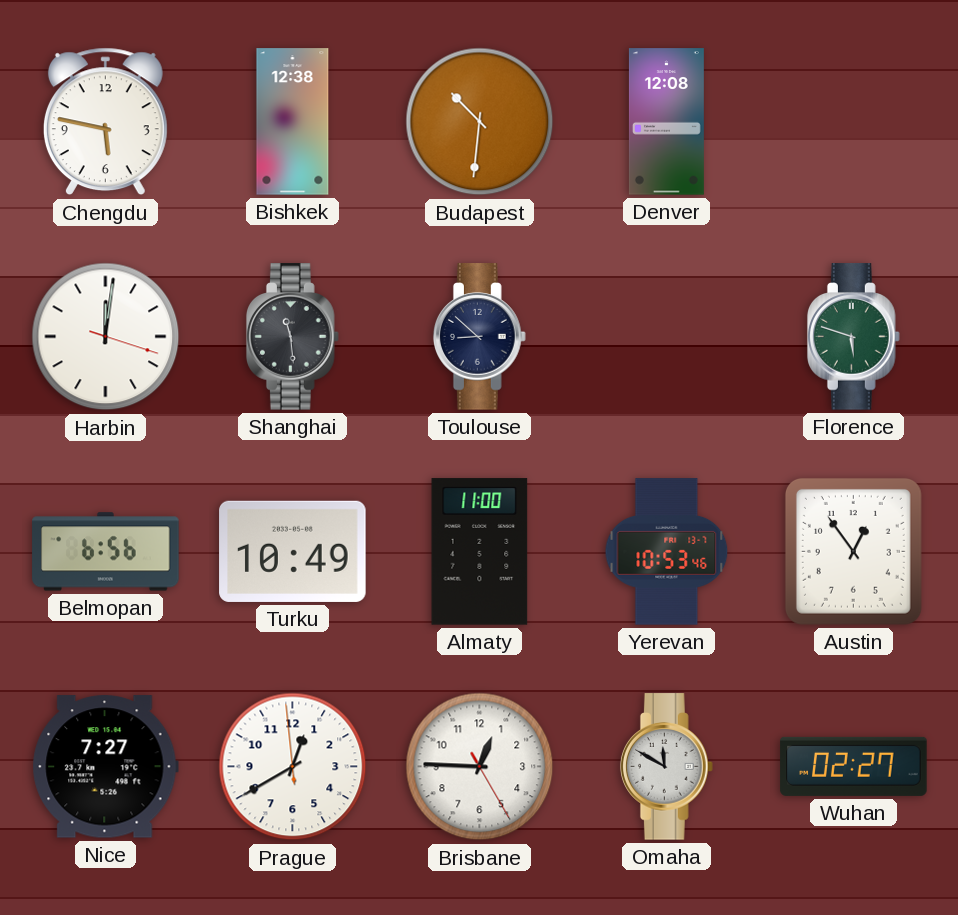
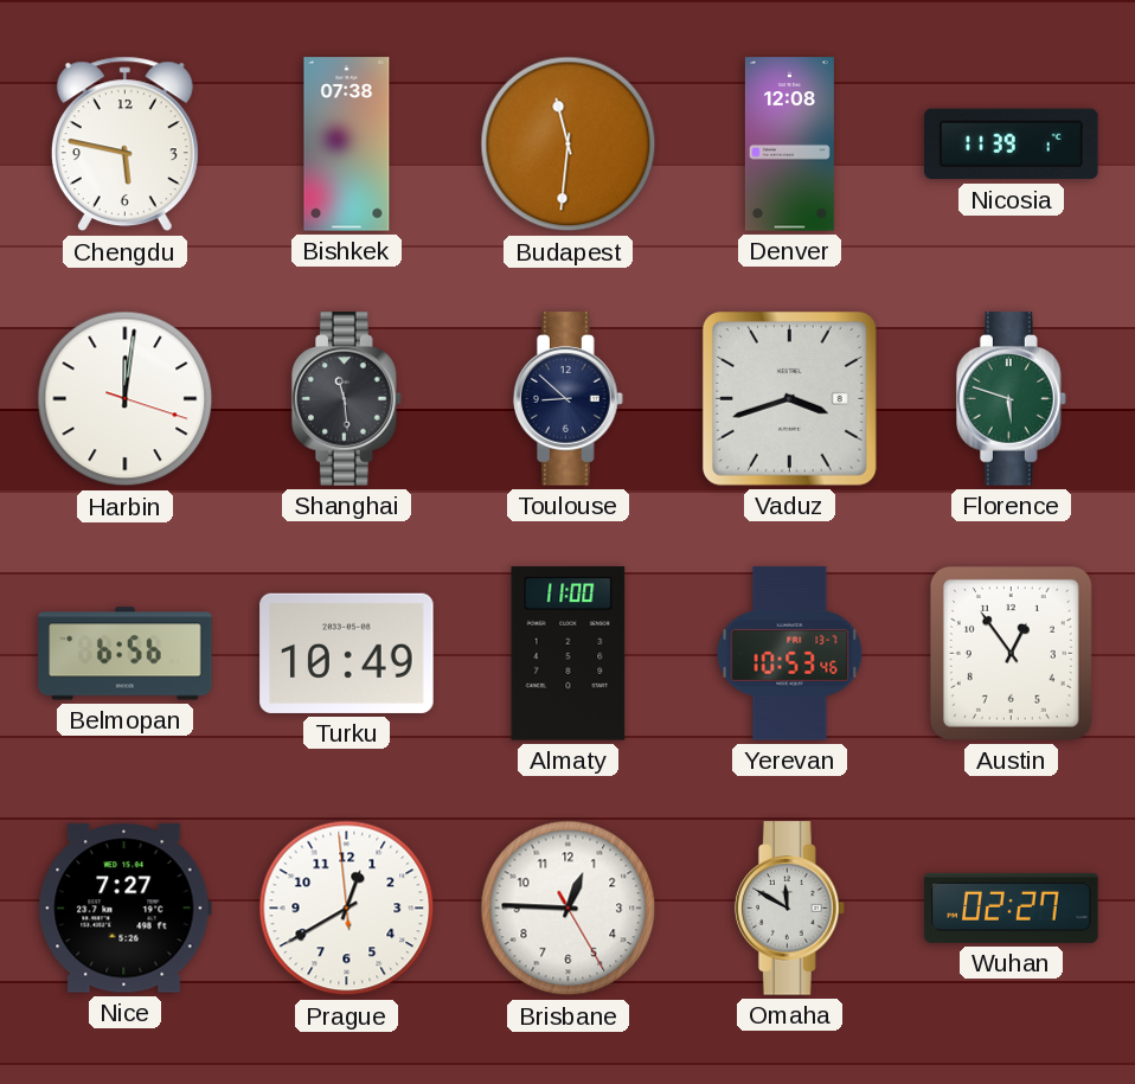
Bishkek: 12:38 -> 07:38
Budapest: 10:31 -> 11:31
Nicosia: none -> 11:39
Vaduz: none -> 3:42
